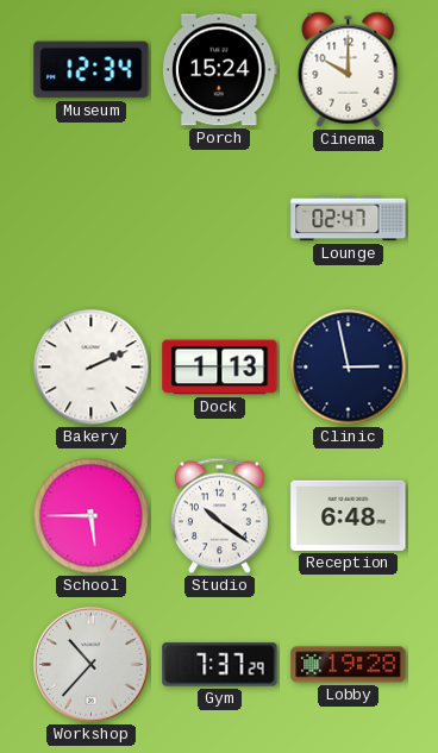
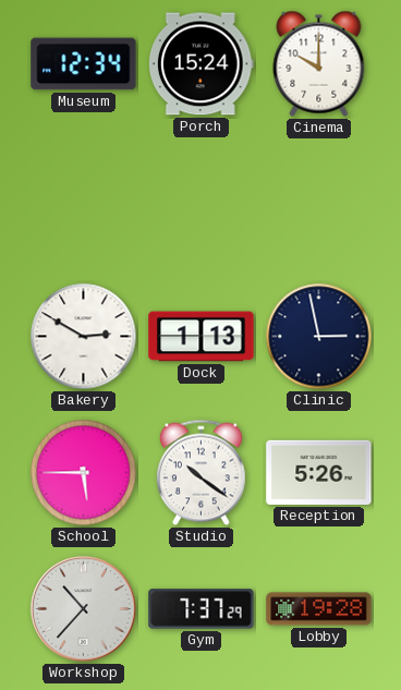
Lounge: 02:47 -> none
Bakery: 2:11 -> 2:50
Reception: 6:48 -> 5:26
